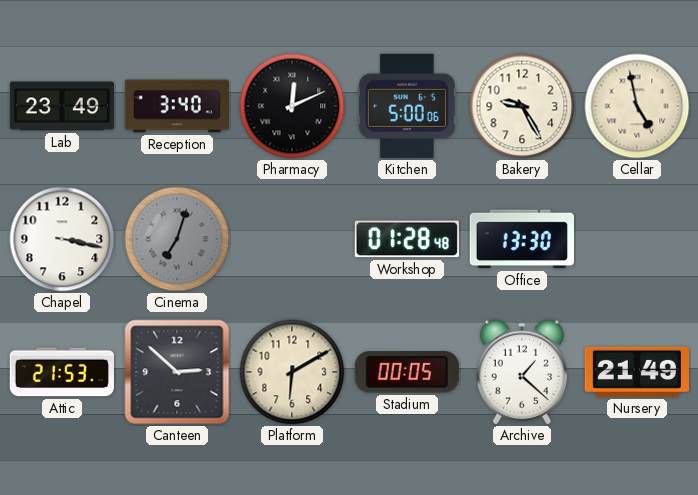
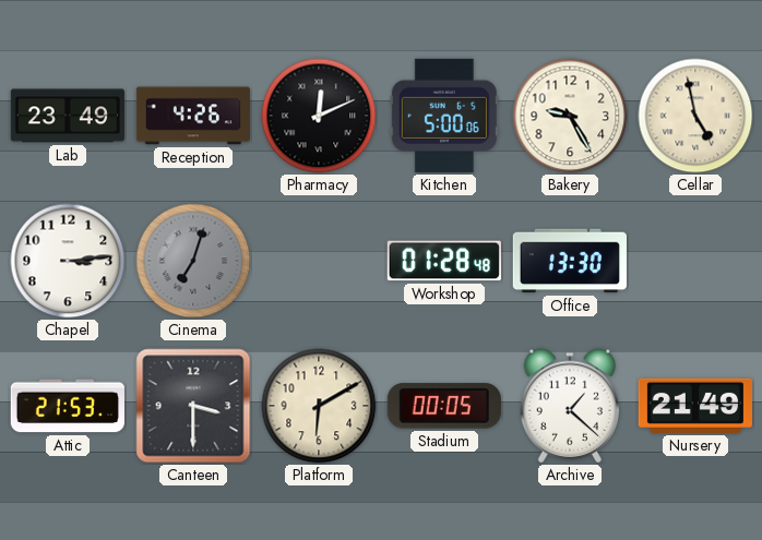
Reception: 3:40 -> 4:26
Chapel: 3:17 -> 3:14
Canteen: 2:52 -> 3:30
